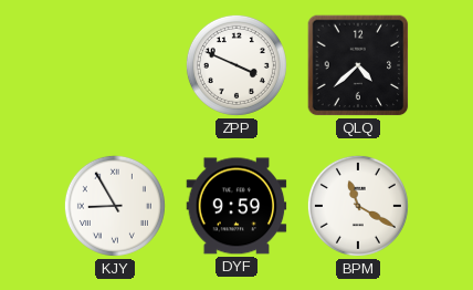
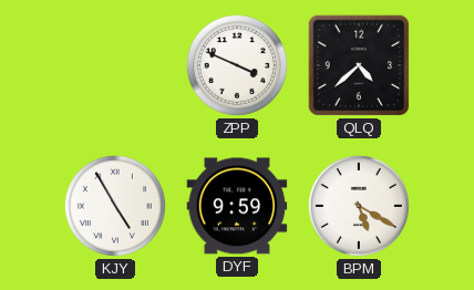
KJY: 8:55 -> 4:55
BPM: 11:20 -> 5:20
